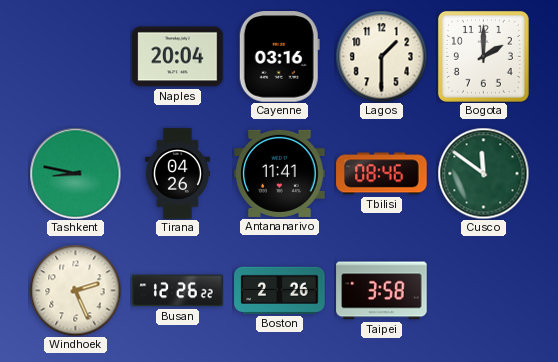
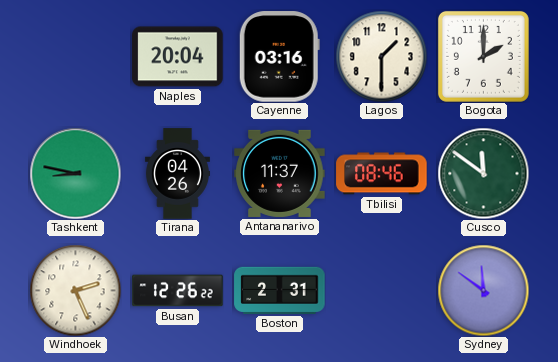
Antananarivo: 11:41 -> 11:37
Boston: 2:26 -> 2:31
Taipei: 3:58 -> none
Sydney: none -> 11:51
